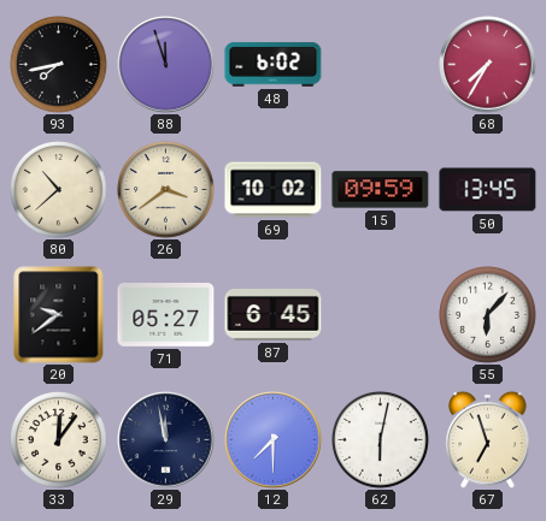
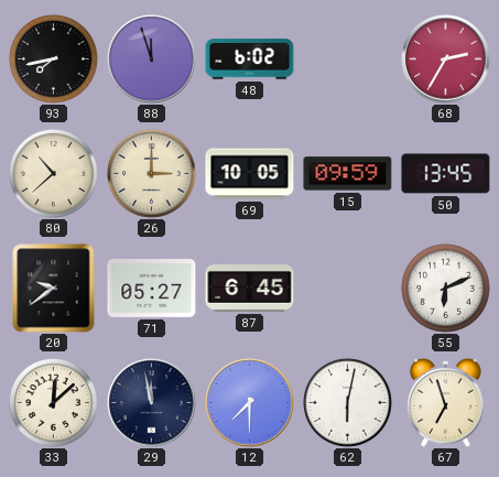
68: 7:35 -> 2:35
26: 3:39 -> 3:00
69: 10:02 -> 10:05
55: 6:07 -> 6:11
33: 12:06 -> 12:08
